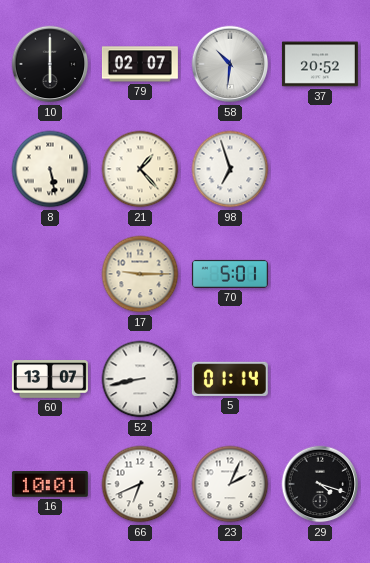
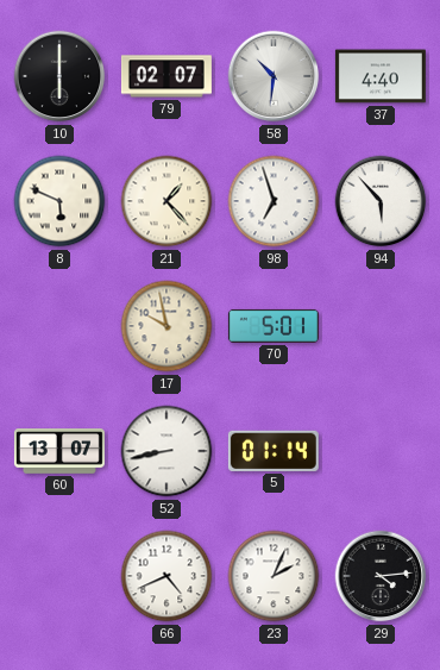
37: 20:52 -> 4:40
8: 5:28 -> 5:49
94: none -> 5:53
17: 9:15 -> 9:58
16: 10:01 -> none
66: 6:41 -> 4:41
29: 4:18 -> 4:14
